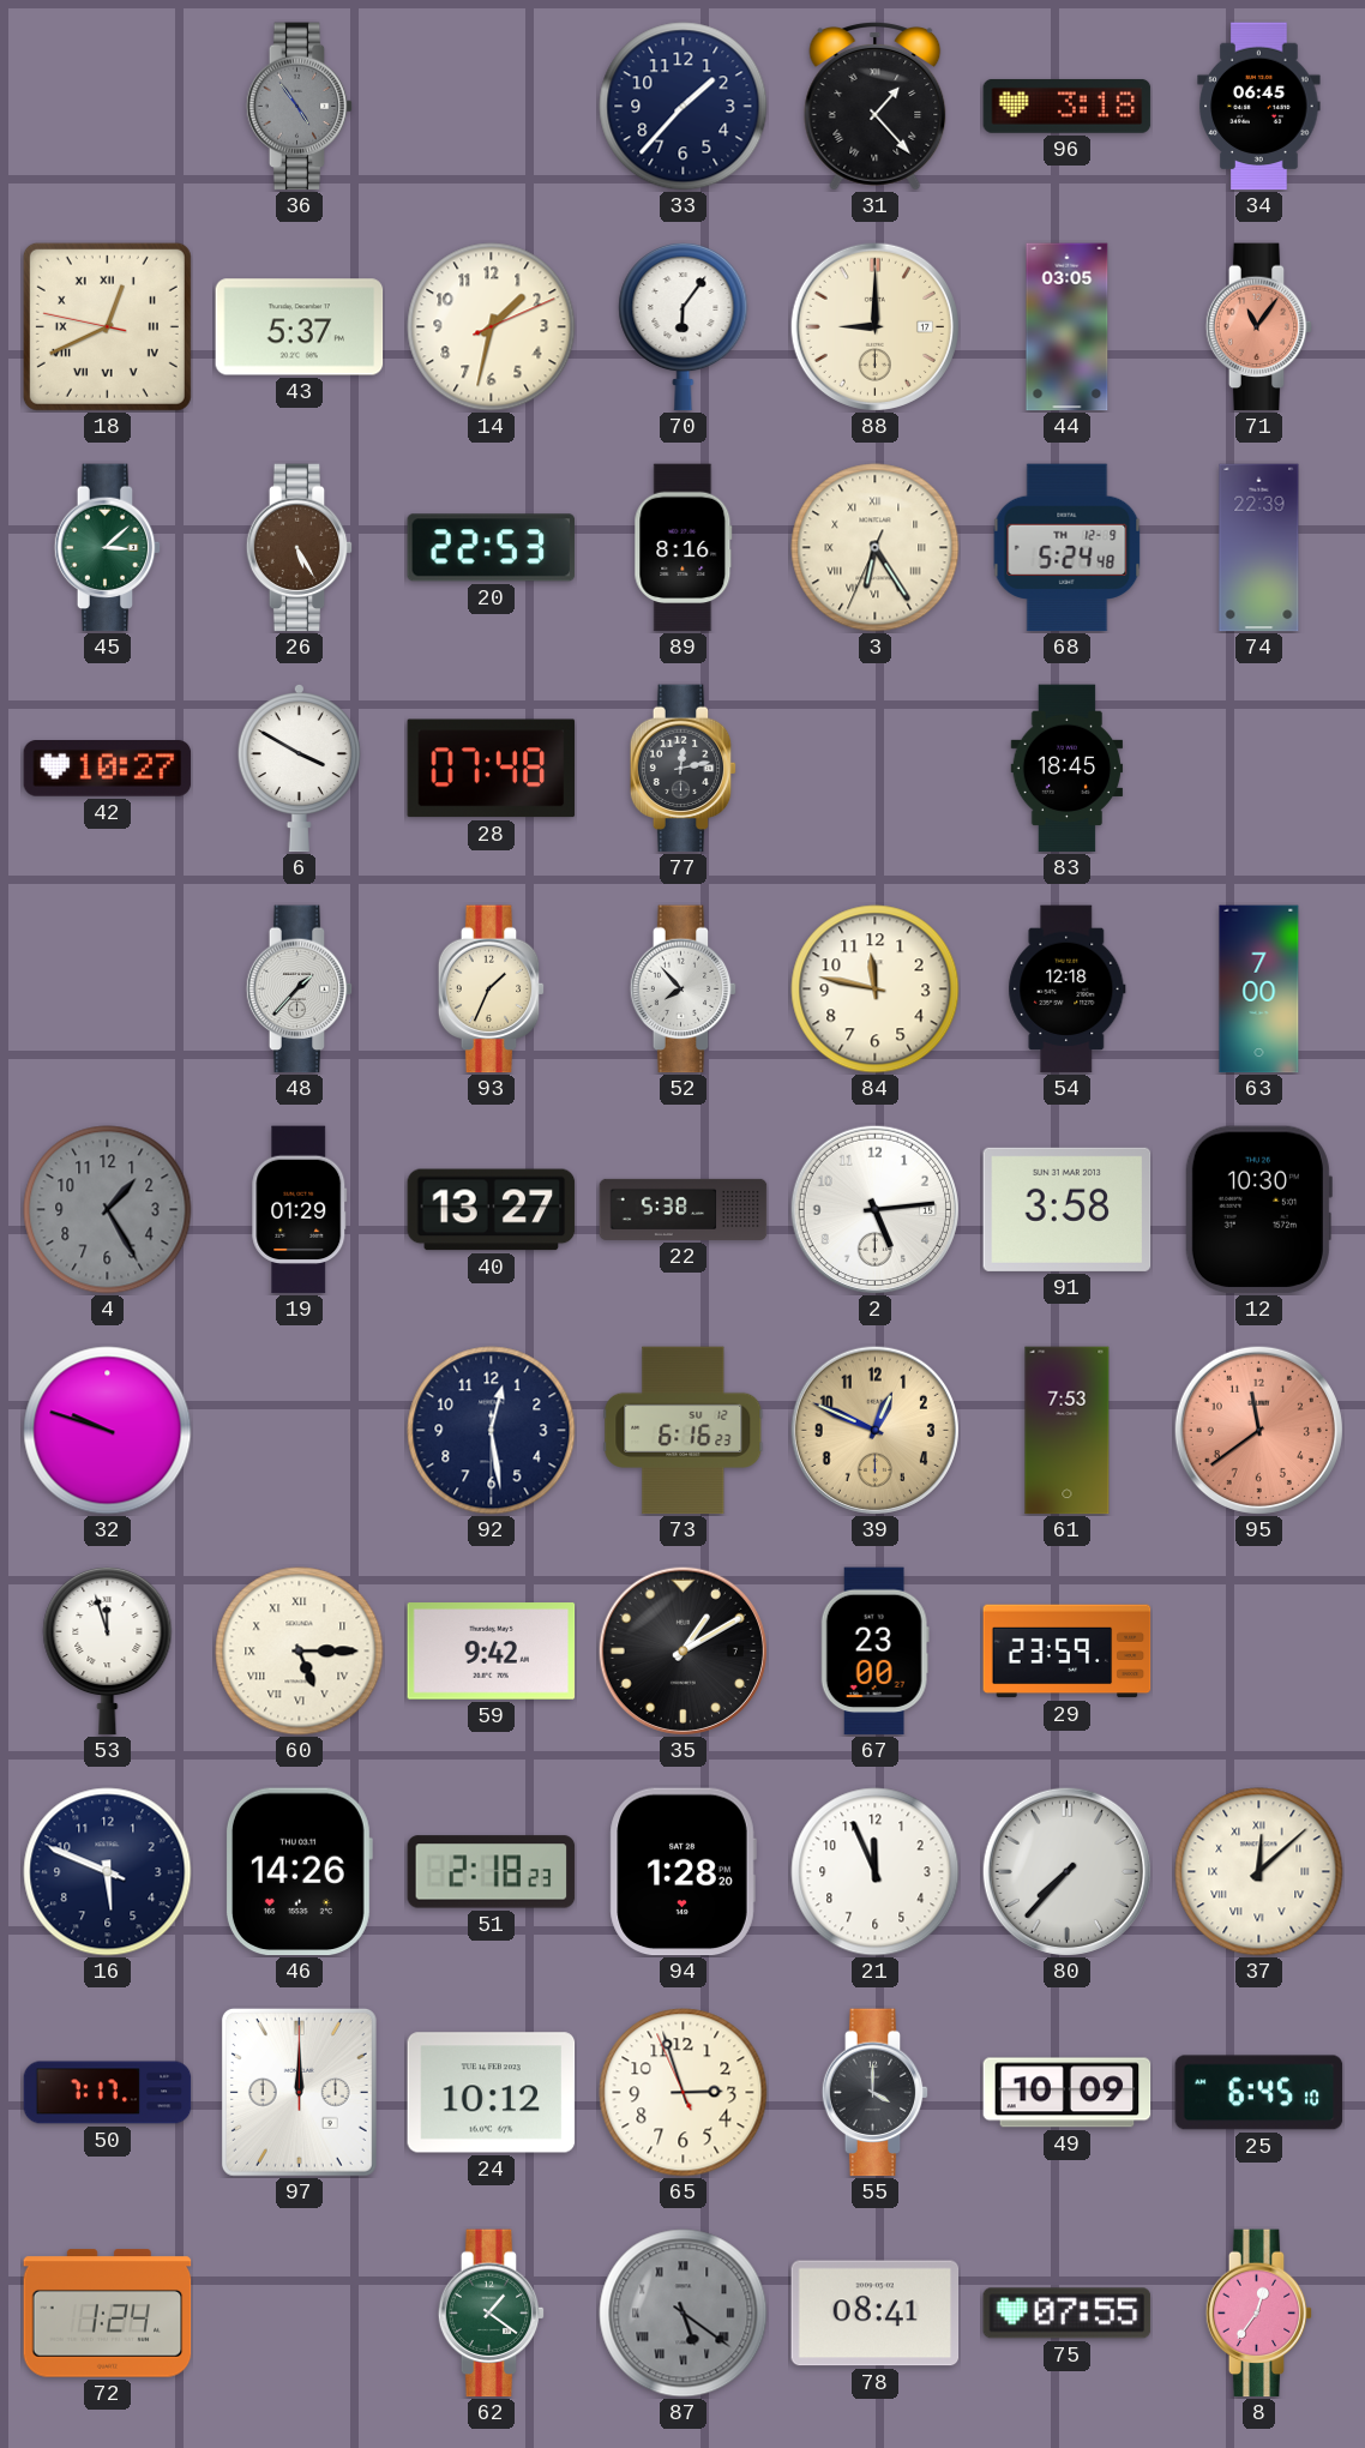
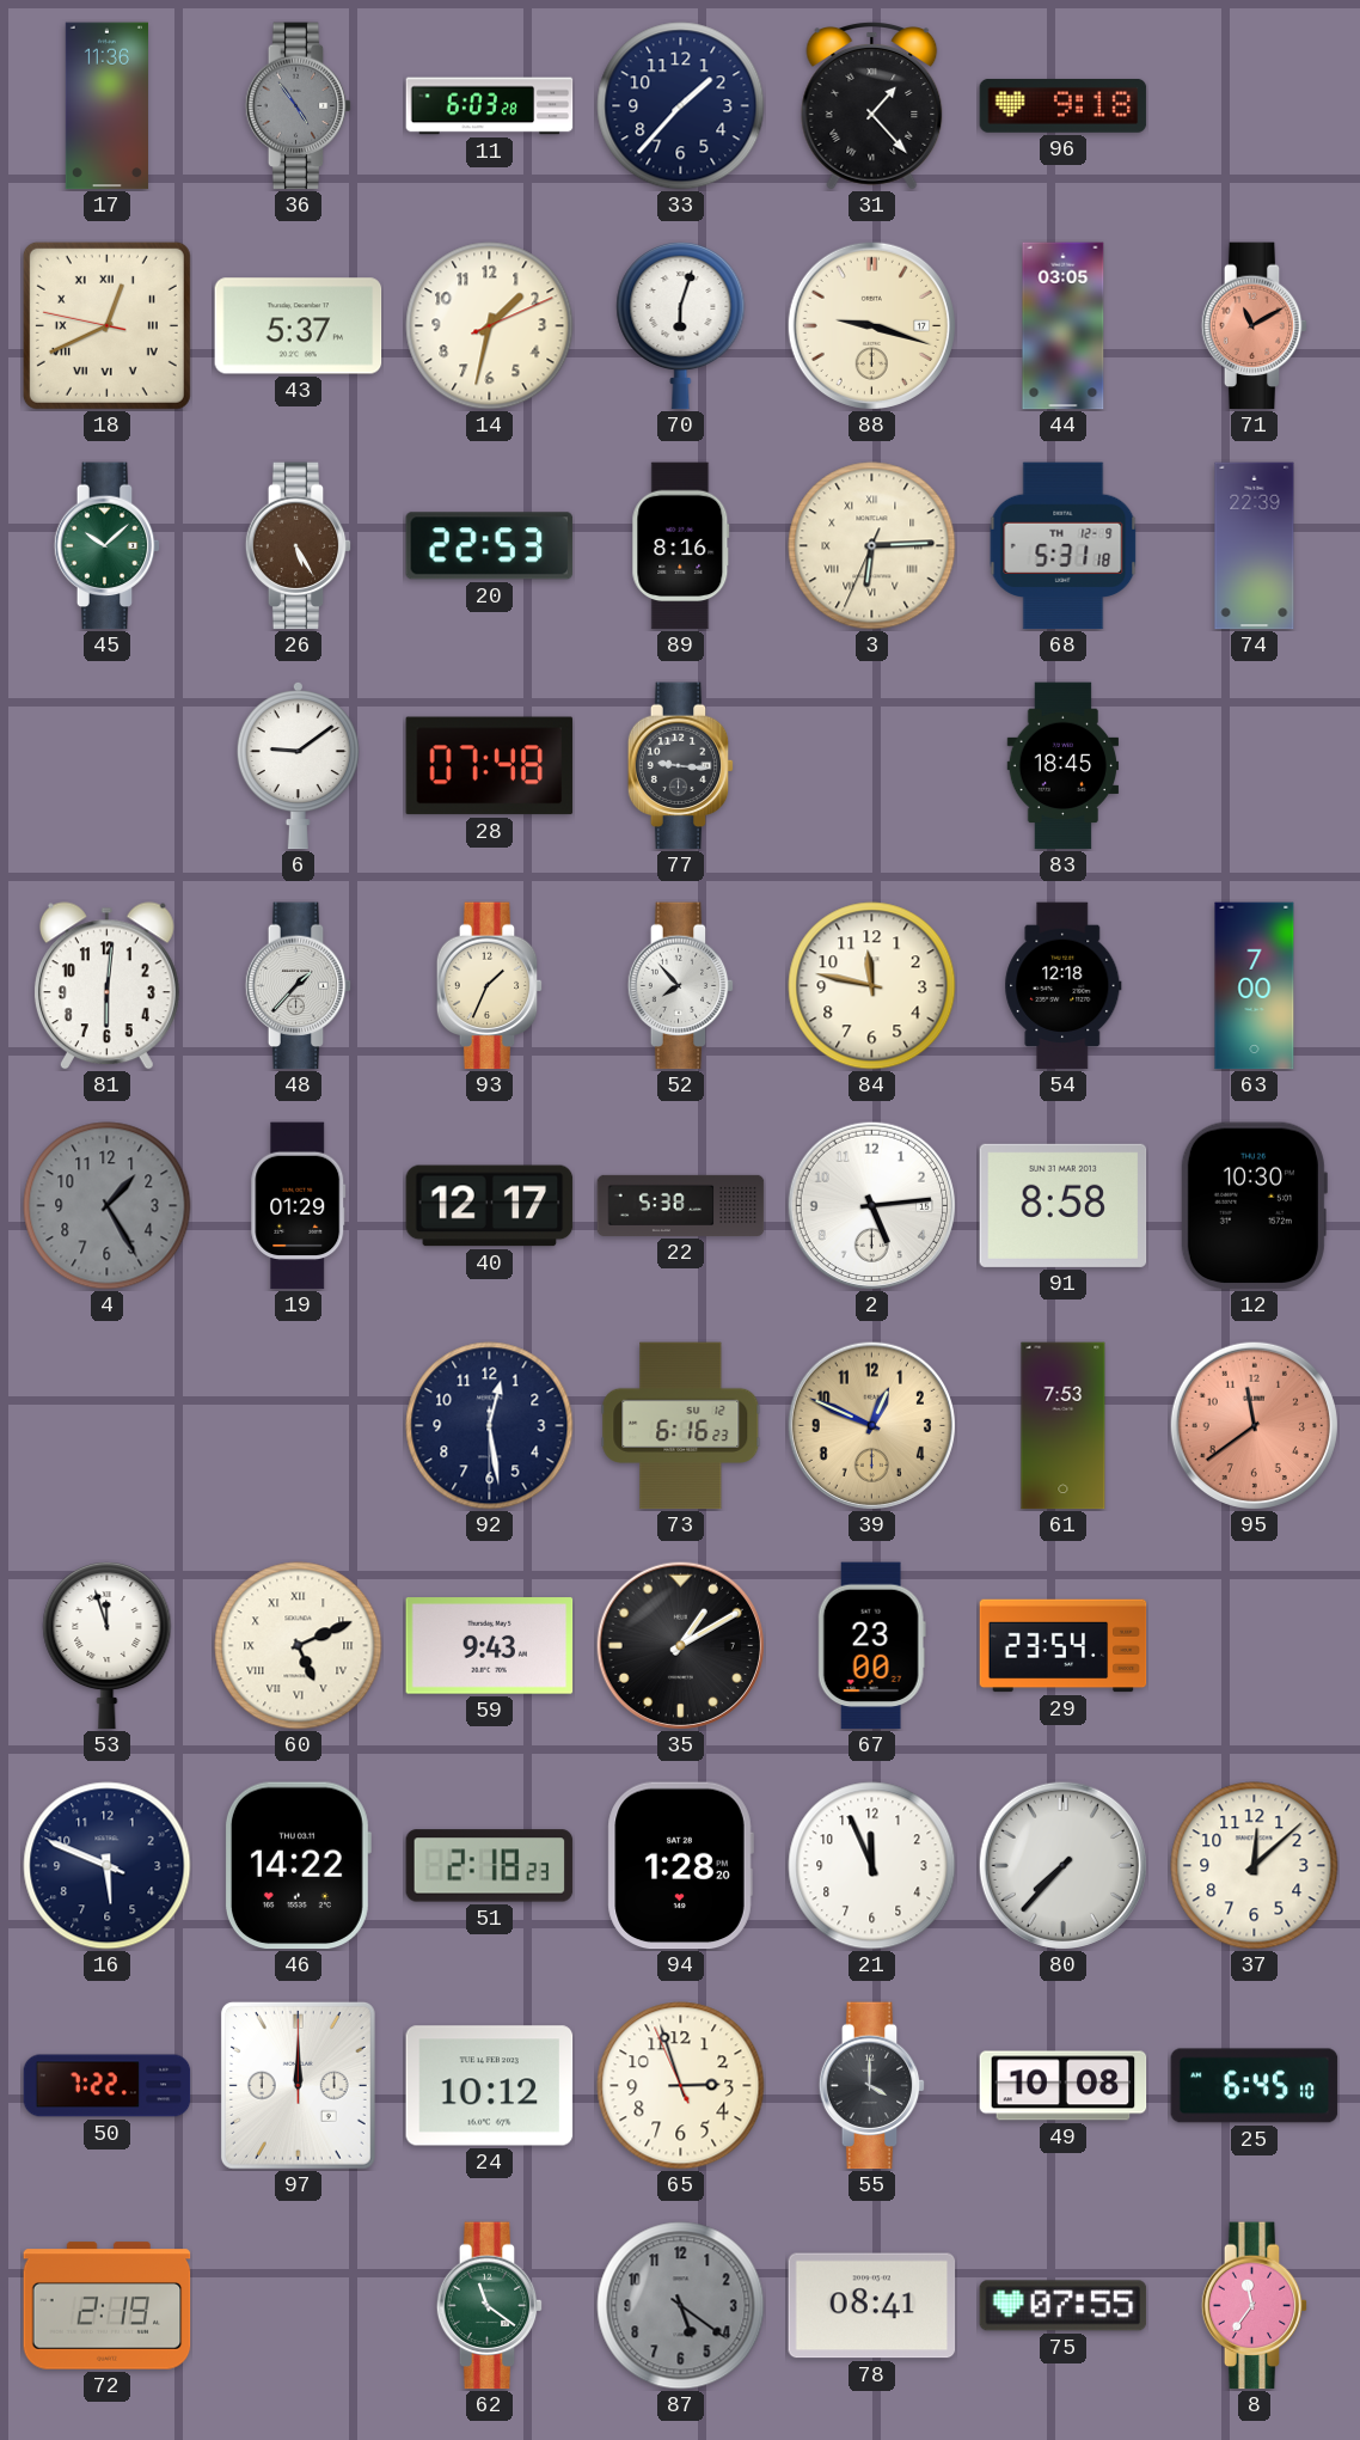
17: none -> 11:36
11: none -> 6:03
96: 3:18 -> 9:18
34: 06:45 -> none
70: 6:06 -> 6:03
88: 9:00 -> 9:18
71: 11:06 -> 11:10
45: 3:08 -> 10:08
3: 6:24 -> 6:14
68: 5:24 -> 5:31
42: 10:27 -> none
6: 3:50 -> 9:09
77: 12:13 -> 9:16
81: none -> 6:01
40: 13:27 -> 12:17
91: 3:58 -> 8:58
32: 9:48 -> none
60: 5:15 -> 5:11
59: 9:42 -> 9:43
29: 23:59 -> 23:54
46: 14:26 -> 14:22
37 numerals: Roman -> Arabic
50: 7:17 -> 7:22
49: 10:09 -> 10:08
72: 1:24 -> 2:19
62: 1:21 -> 11:21
87 numerals: Roman -> Arabic
8: 12:36 -> 11:36
